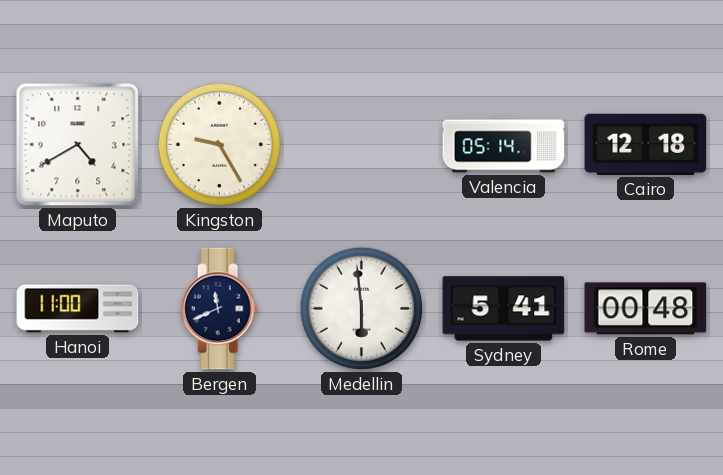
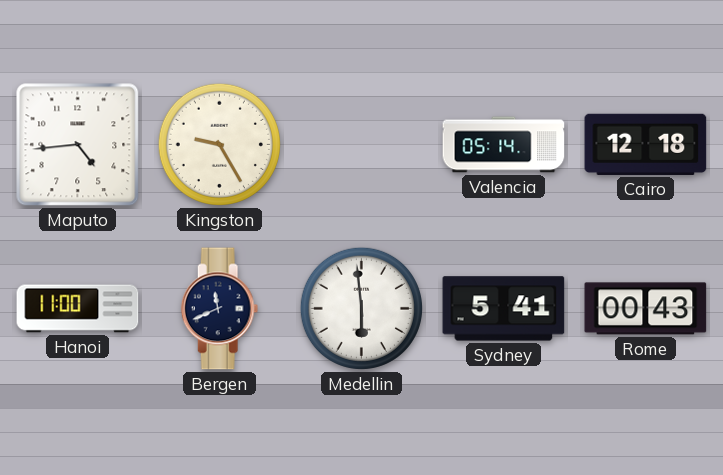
Maputo: 4:40 -> 4:44
Rome: 00:48 -> 00:43
